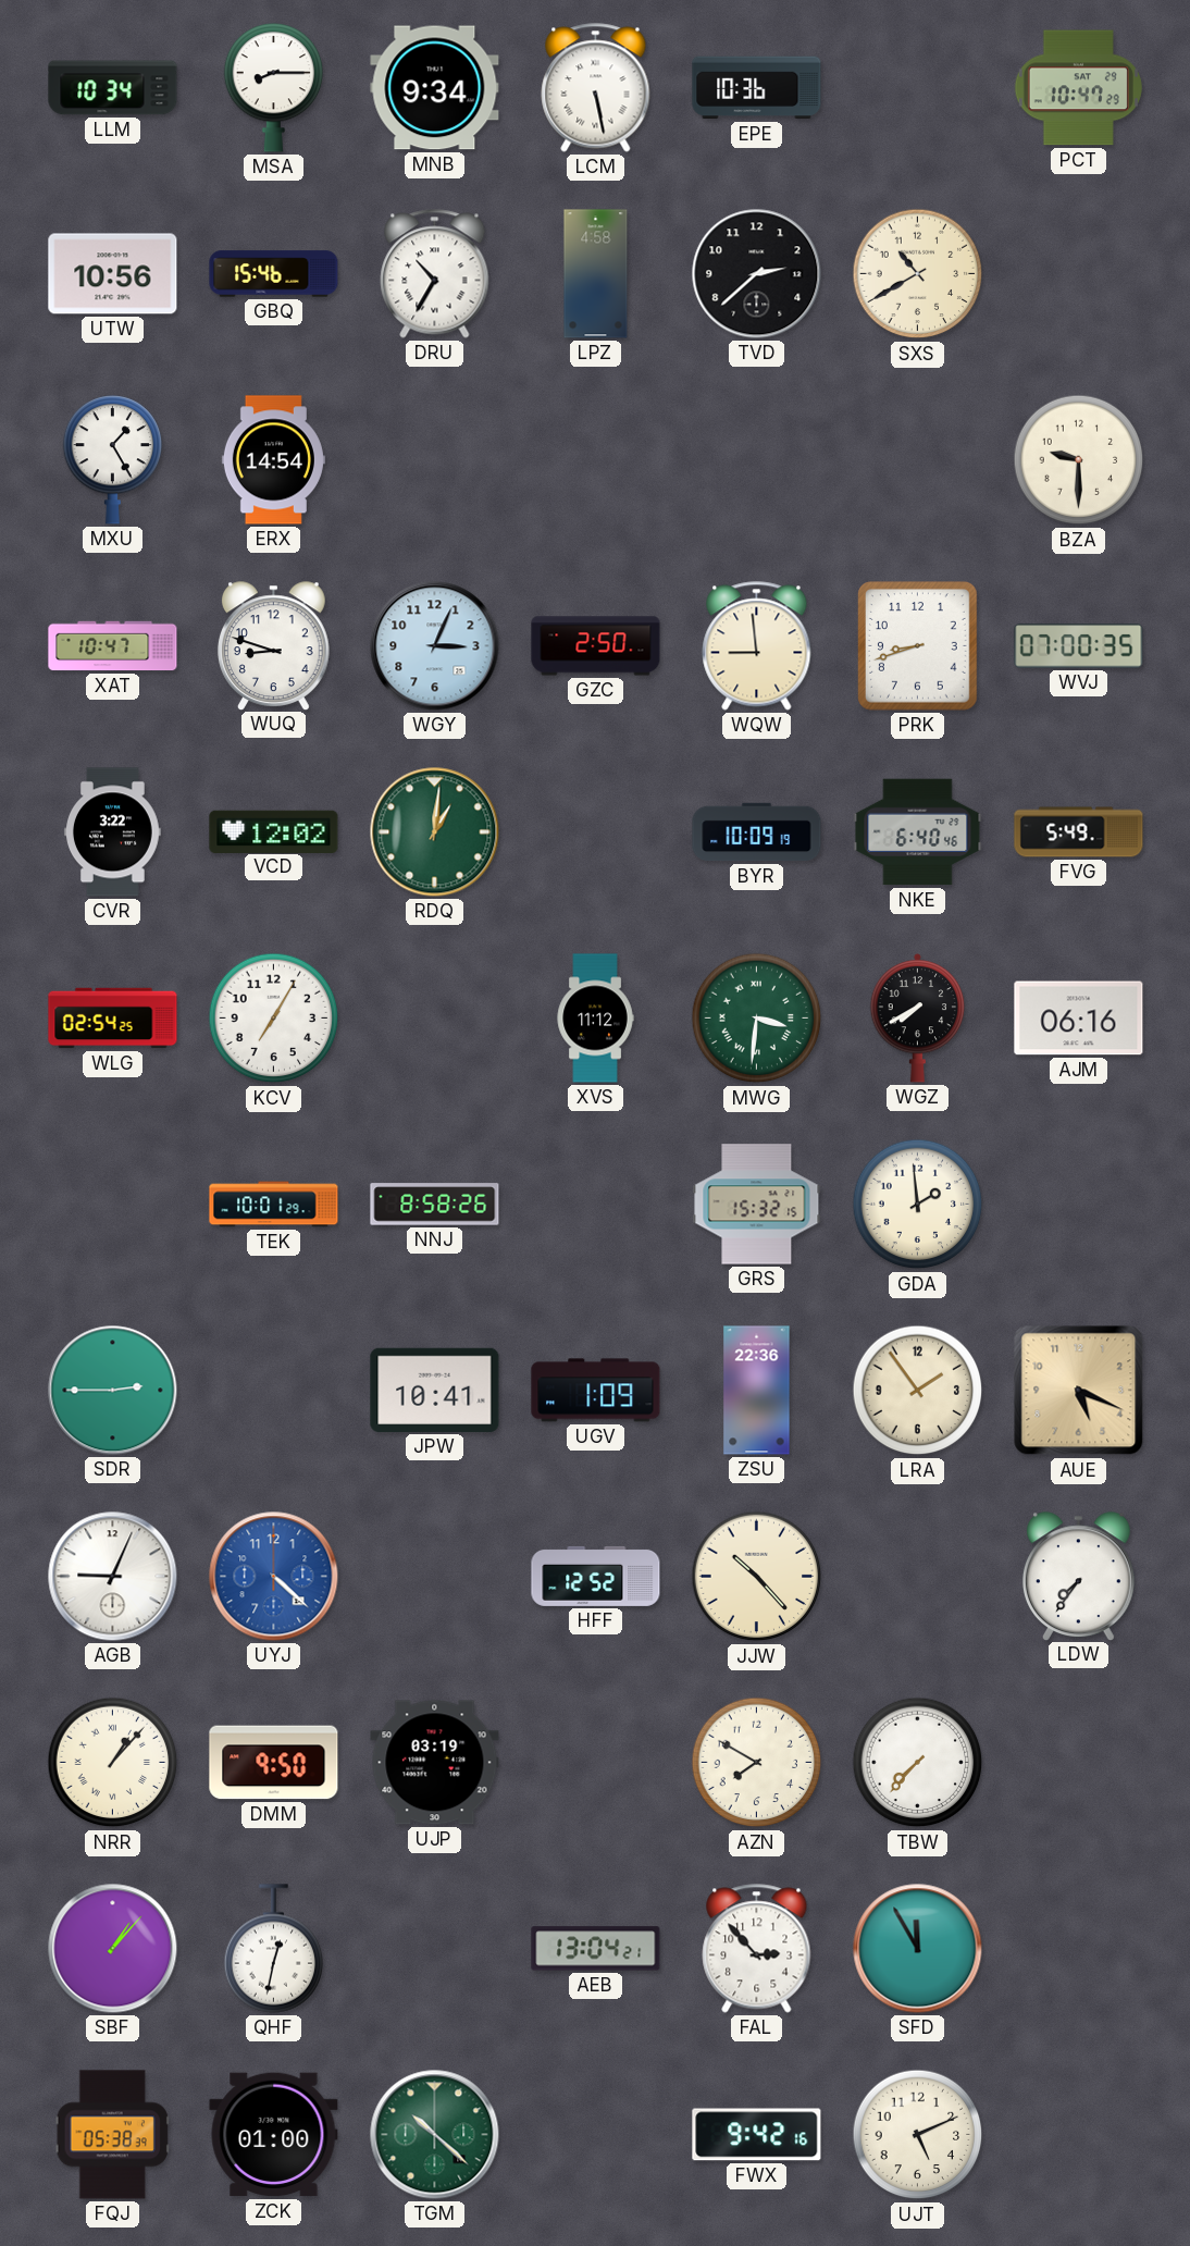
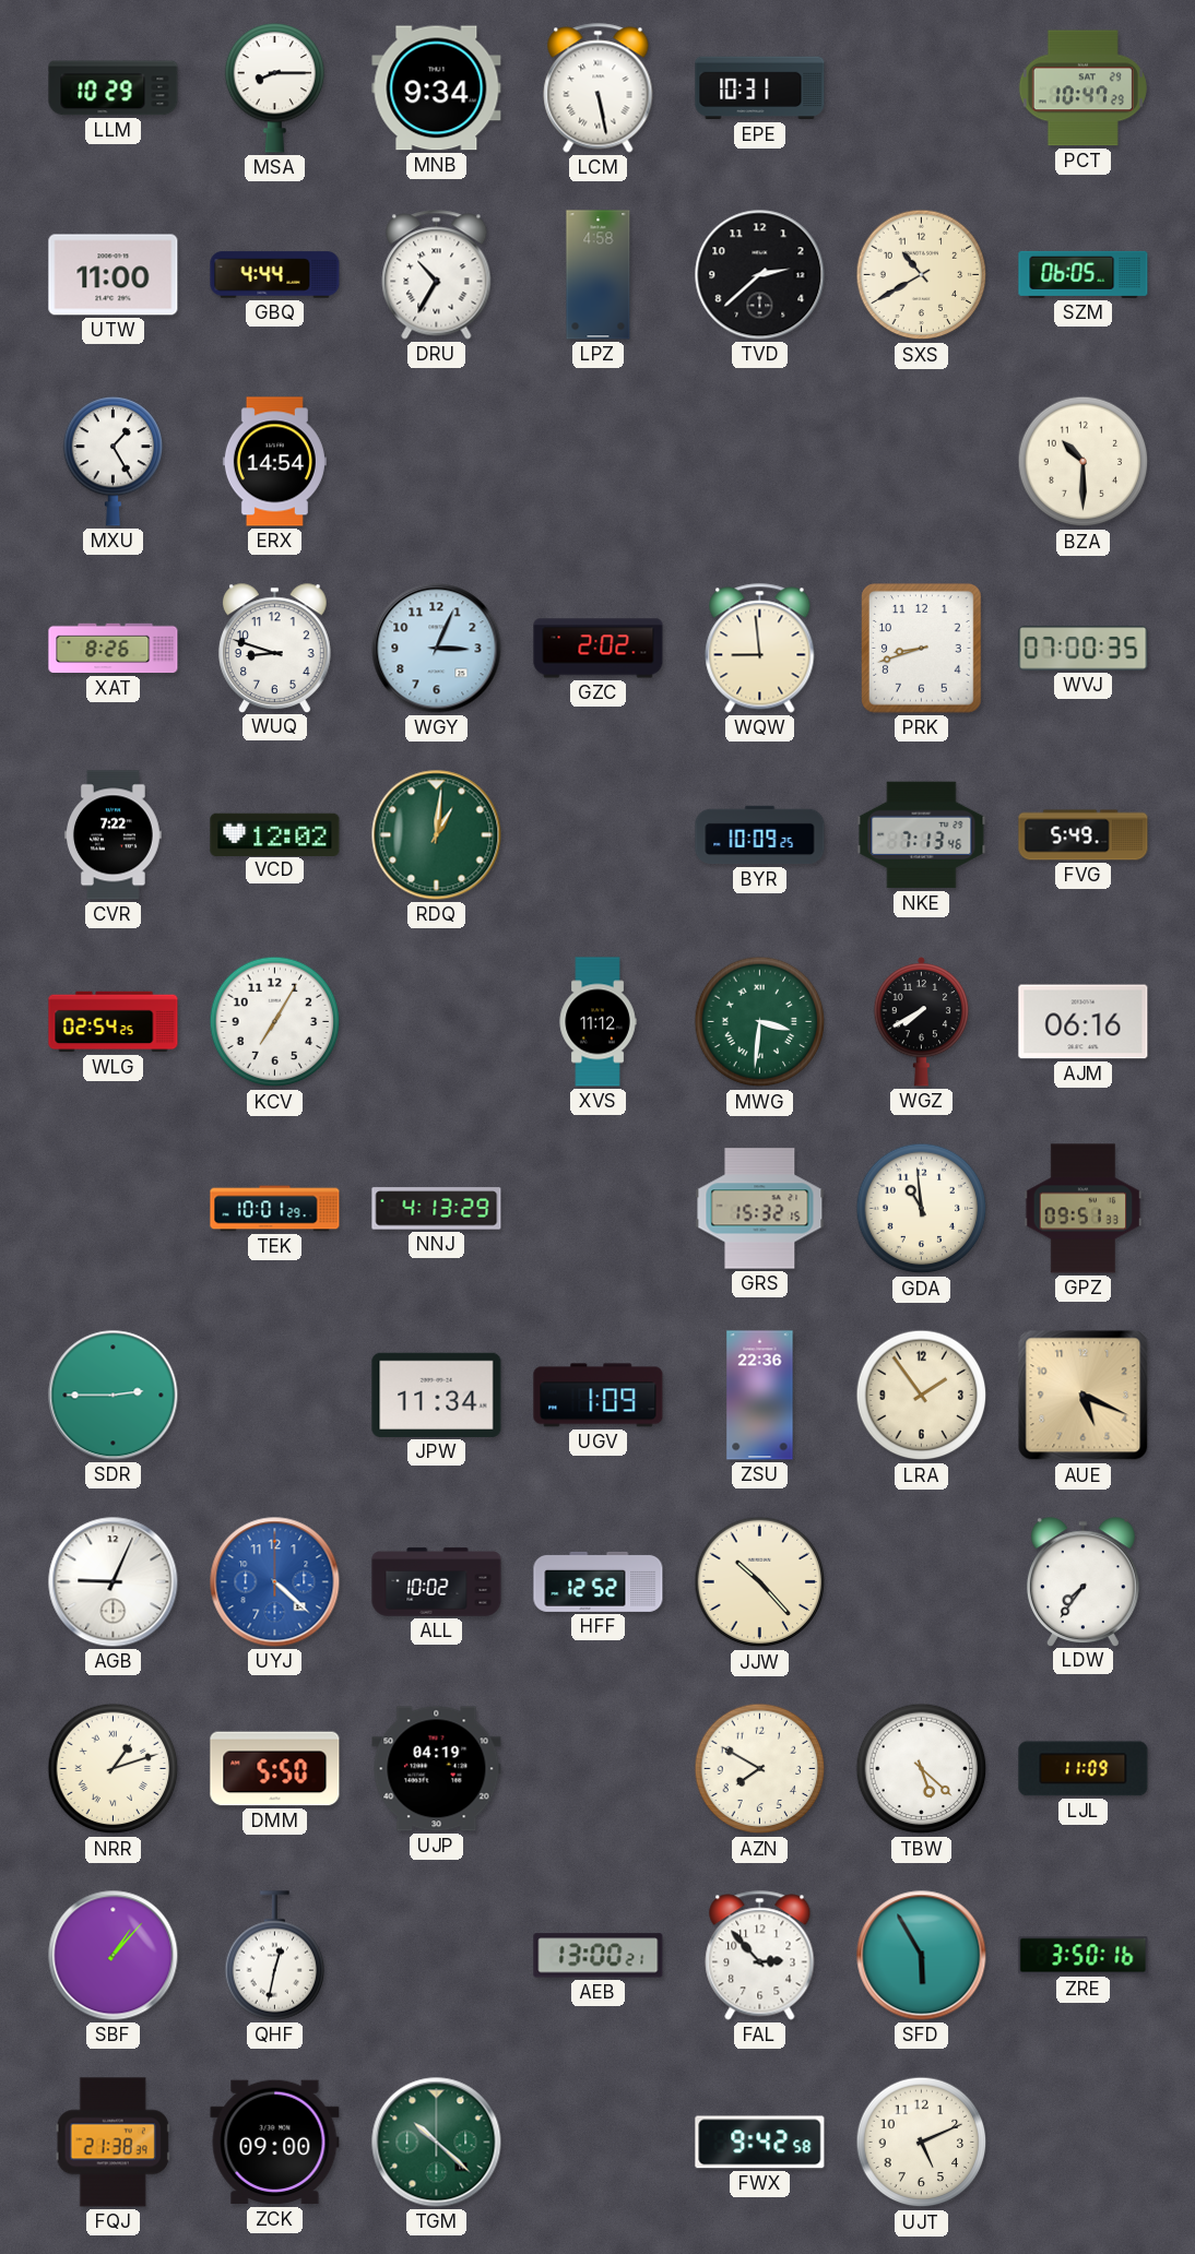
LLM: 10:34 -> 10:29
EPE: 10:36 -> 10:31
UTW: 10:56 -> 11:00
GBQ: 15:46 -> 4:44
SZM: none -> 06:05
BZA: 9:30 -> 10:30
XAT: 10:47 -> 8:26
GZC: 2:50 -> 2:02
CVR: 3:22 -> 7:22
BYR: 10:09:19 -> 10:09:25
NKE: 6:40 -> 7:13
NNJ: 8:58 -> 4:13
GDA: 1:59 -> 10:59
GPZ: none -> 09:51
JPW: 10:41 -> 11:34
ALL: none -> 10:02
NRR: 1:07 -> 1:12
DMM: 9:50 -> 5:50
UJP: 03:19 -> 04:19
TBW: 7:37 -> 5:22
LJL: none -> 11:09
AEB: 13:04 -> 13:00
SFD: 11:55 -> 5:55
ZRE: none -> 3:50
FQJ: 05:38 -> 21:38
ZCK: 01:00 -> 09:00
FWX: 9:42:16 -> 9:42:58
